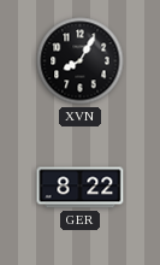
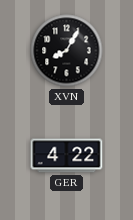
GER: 8:22 -> 4:22
